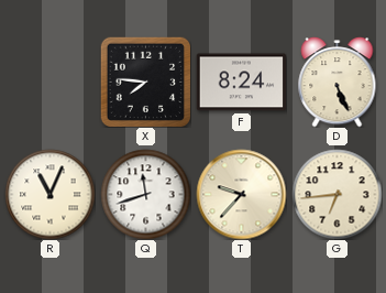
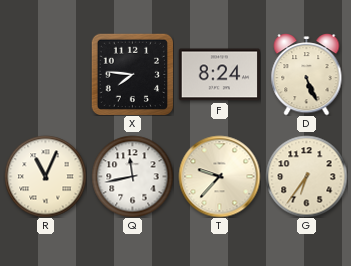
Q: 11:42 -> 11:43
G: 6:44 -> 6:36
